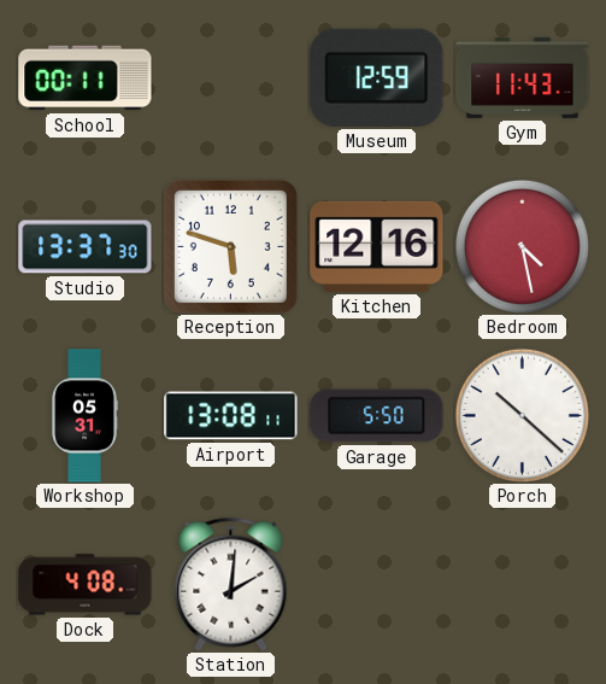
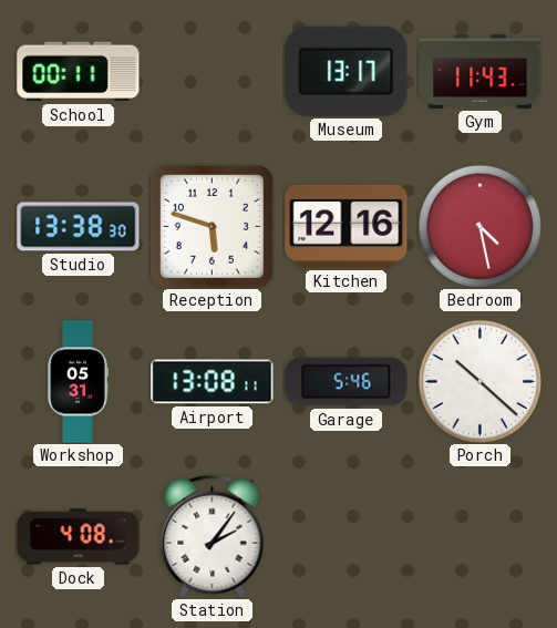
Museum: 12:59 -> 13:17
Studio: 13:37 -> 13:38
Garage: 5:50 -> 5:46
Station: 2:01 -> 2:06
